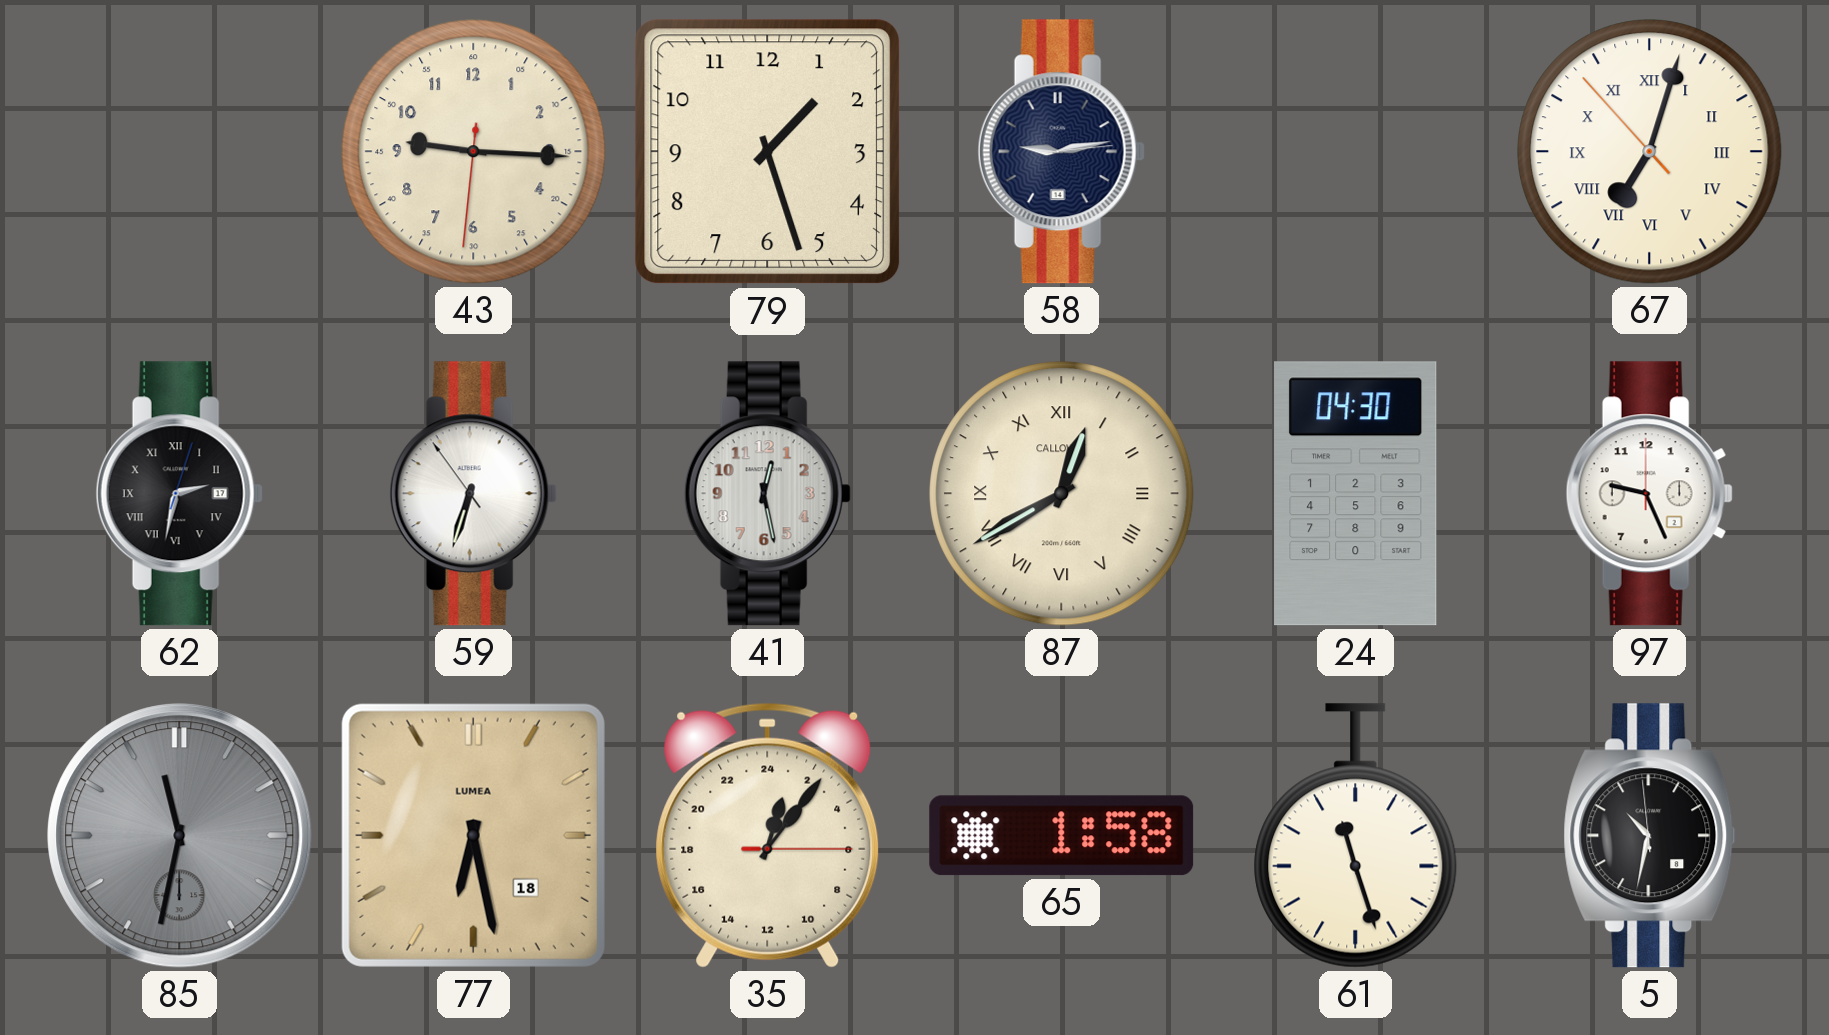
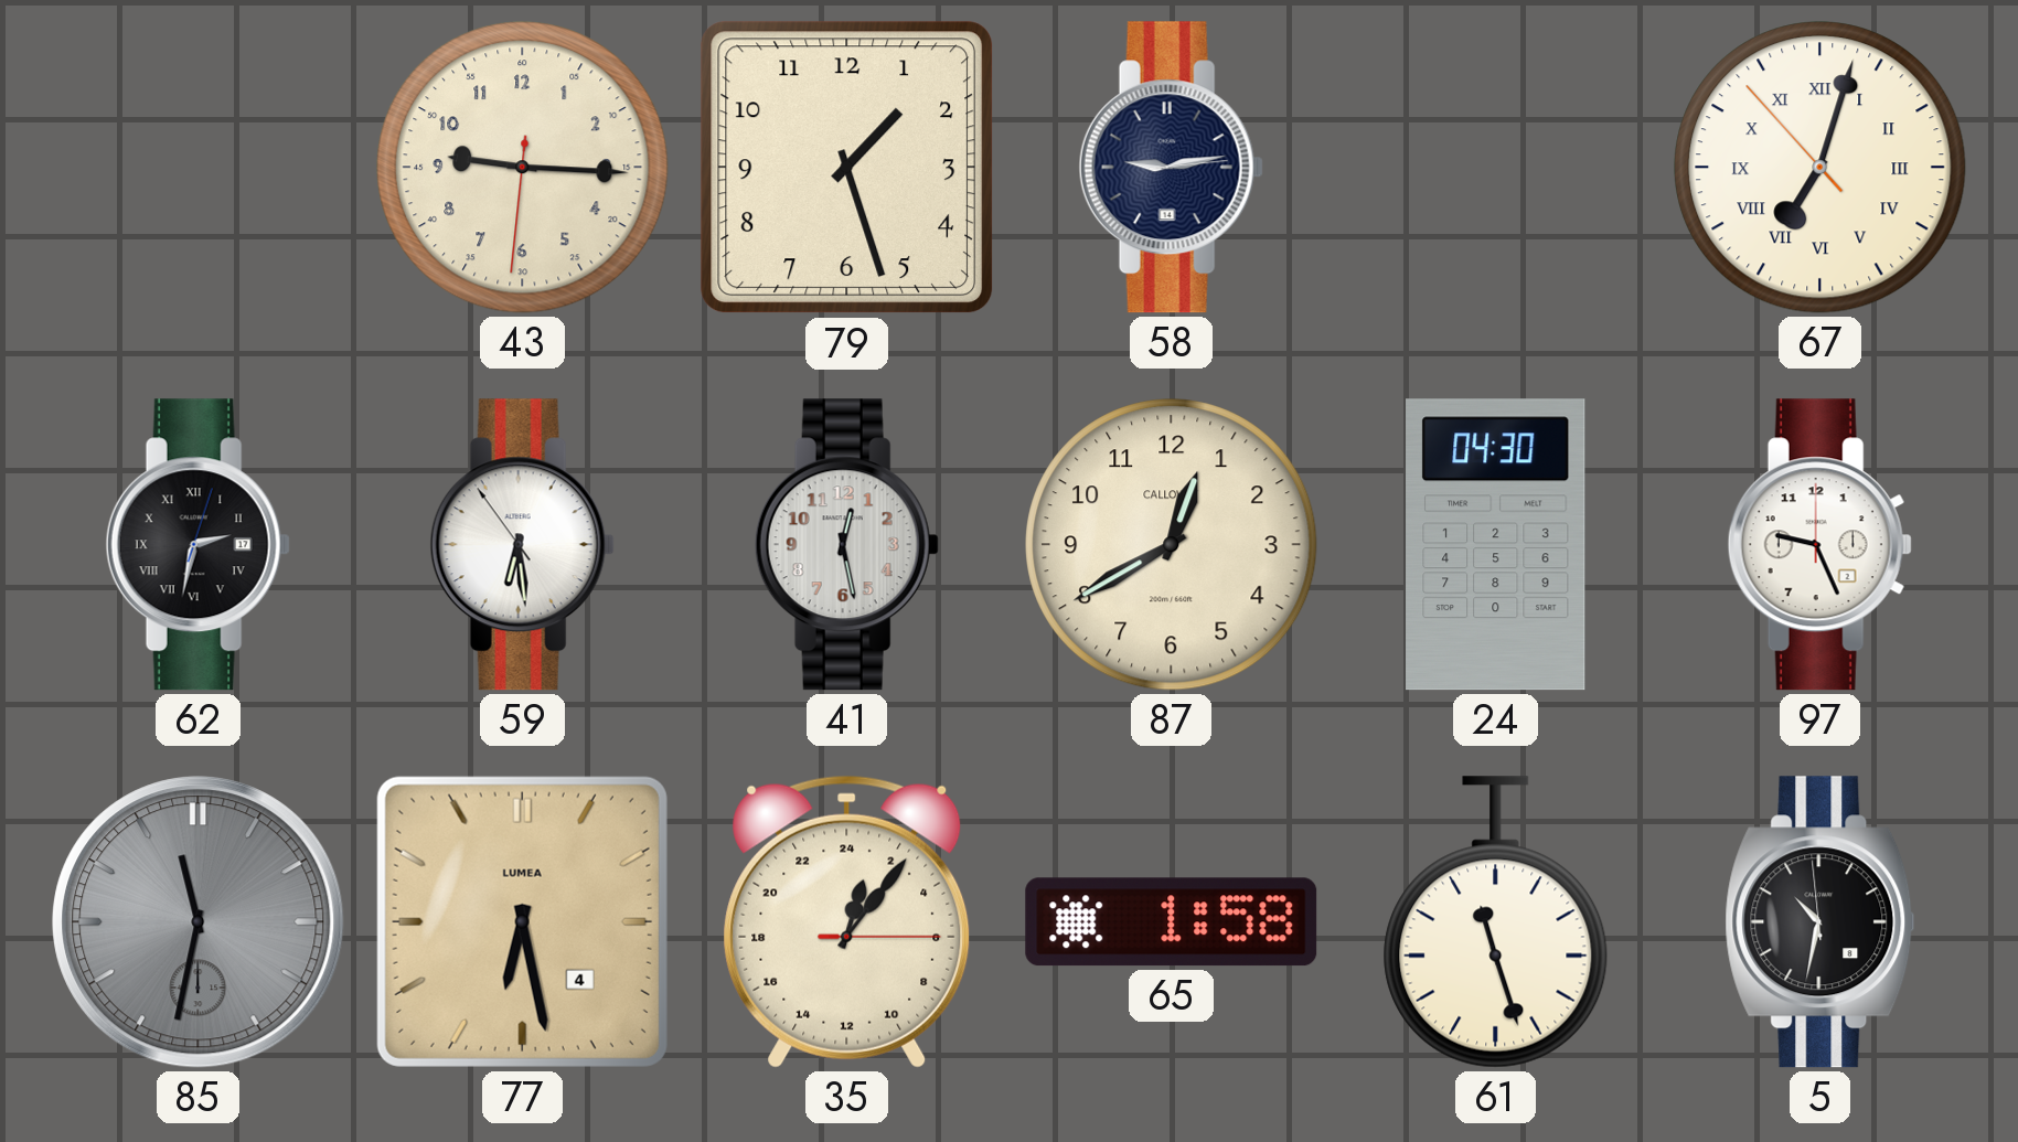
59: 6:32 -> 6:28
87 numerals: Roman -> Arabic
77 date: 18 -> 4
